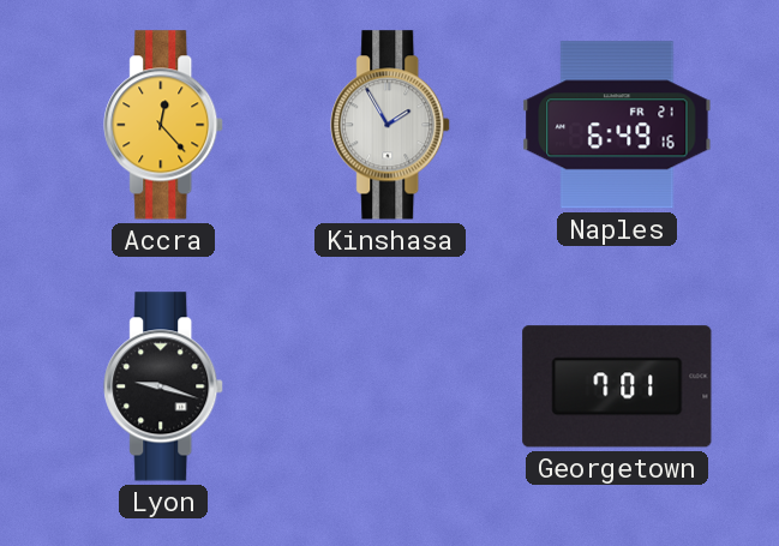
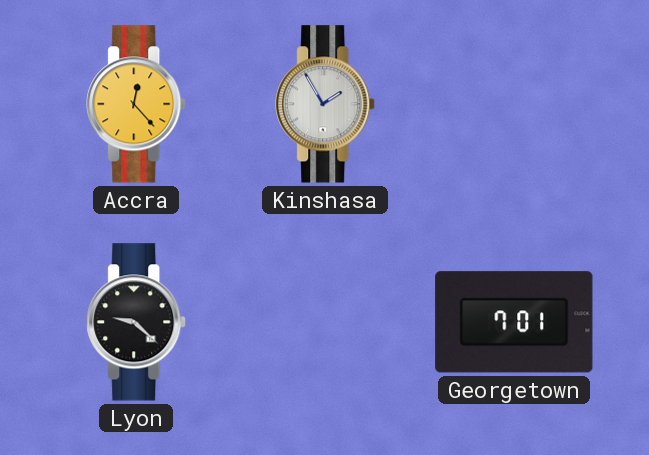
Naples: 6:49 -> none
Lyon: 9:18 -> 9:22
